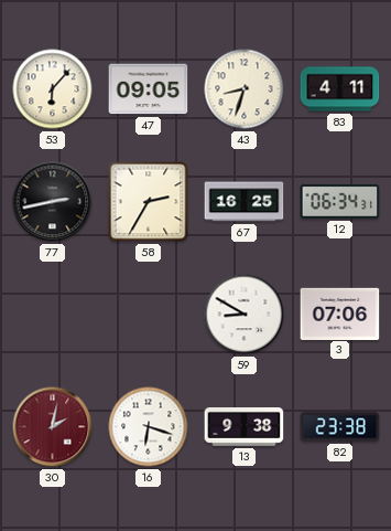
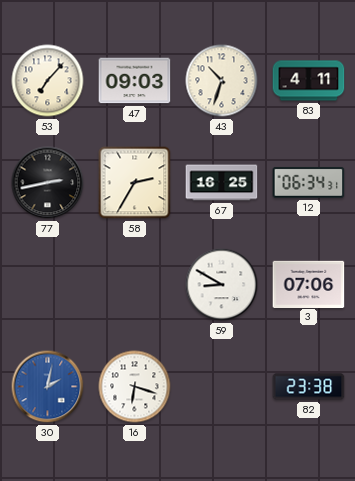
53: 6:07 -> 7:07
47: 09:05 -> 09:03
43: 8:33 -> 10:33
30 dial: burgundy -> blue
13: 9:38 -> none
